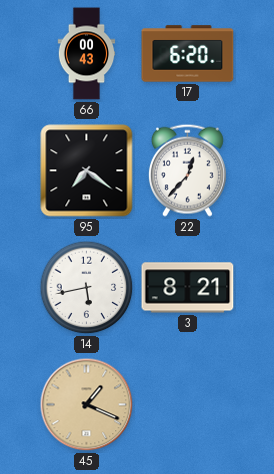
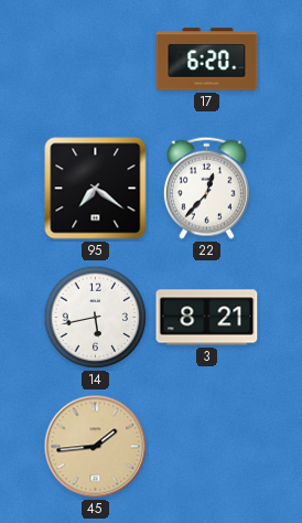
66: 00:43 -> none
45: 1:19 -> 1:44
